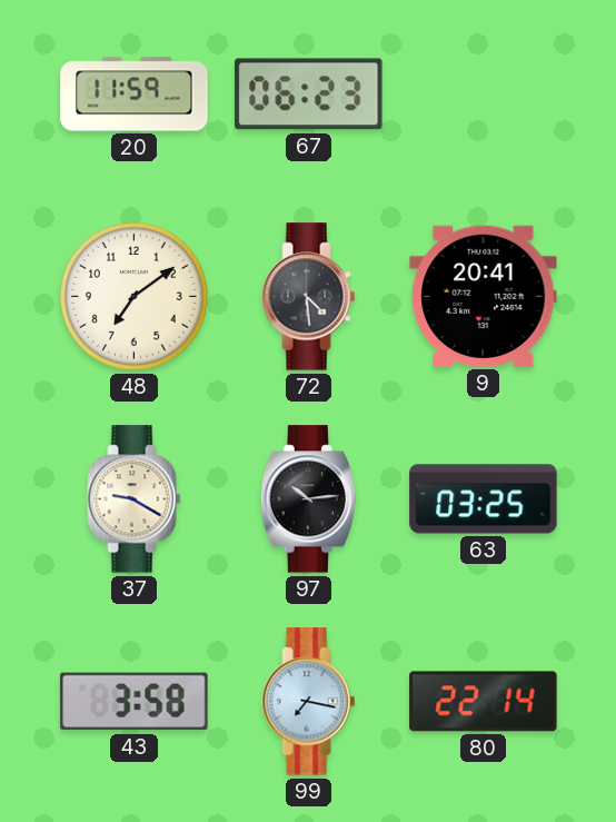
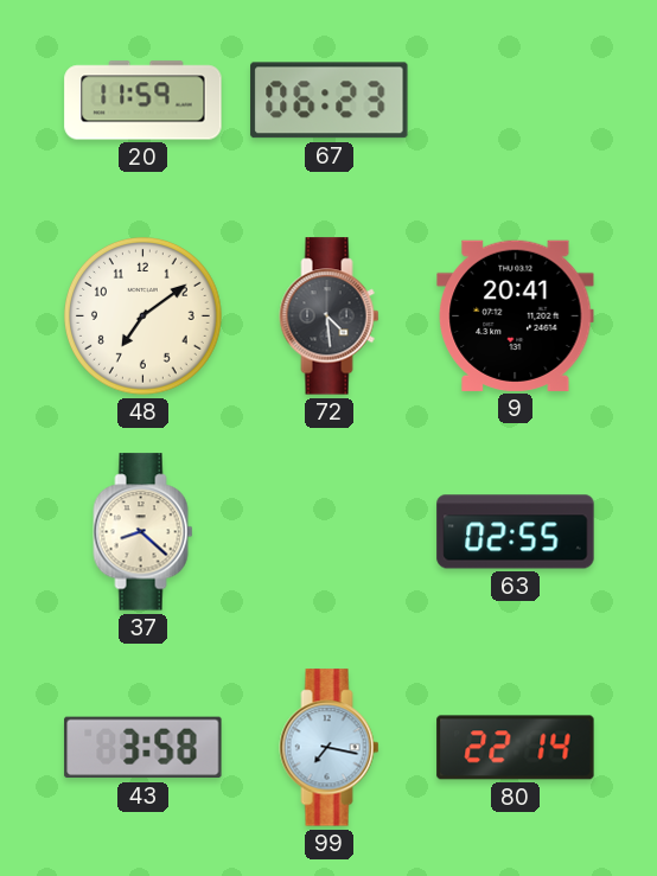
37: 9:20 -> 8:22
97: 10:14 -> none
63: 03:25 -> 02:55
